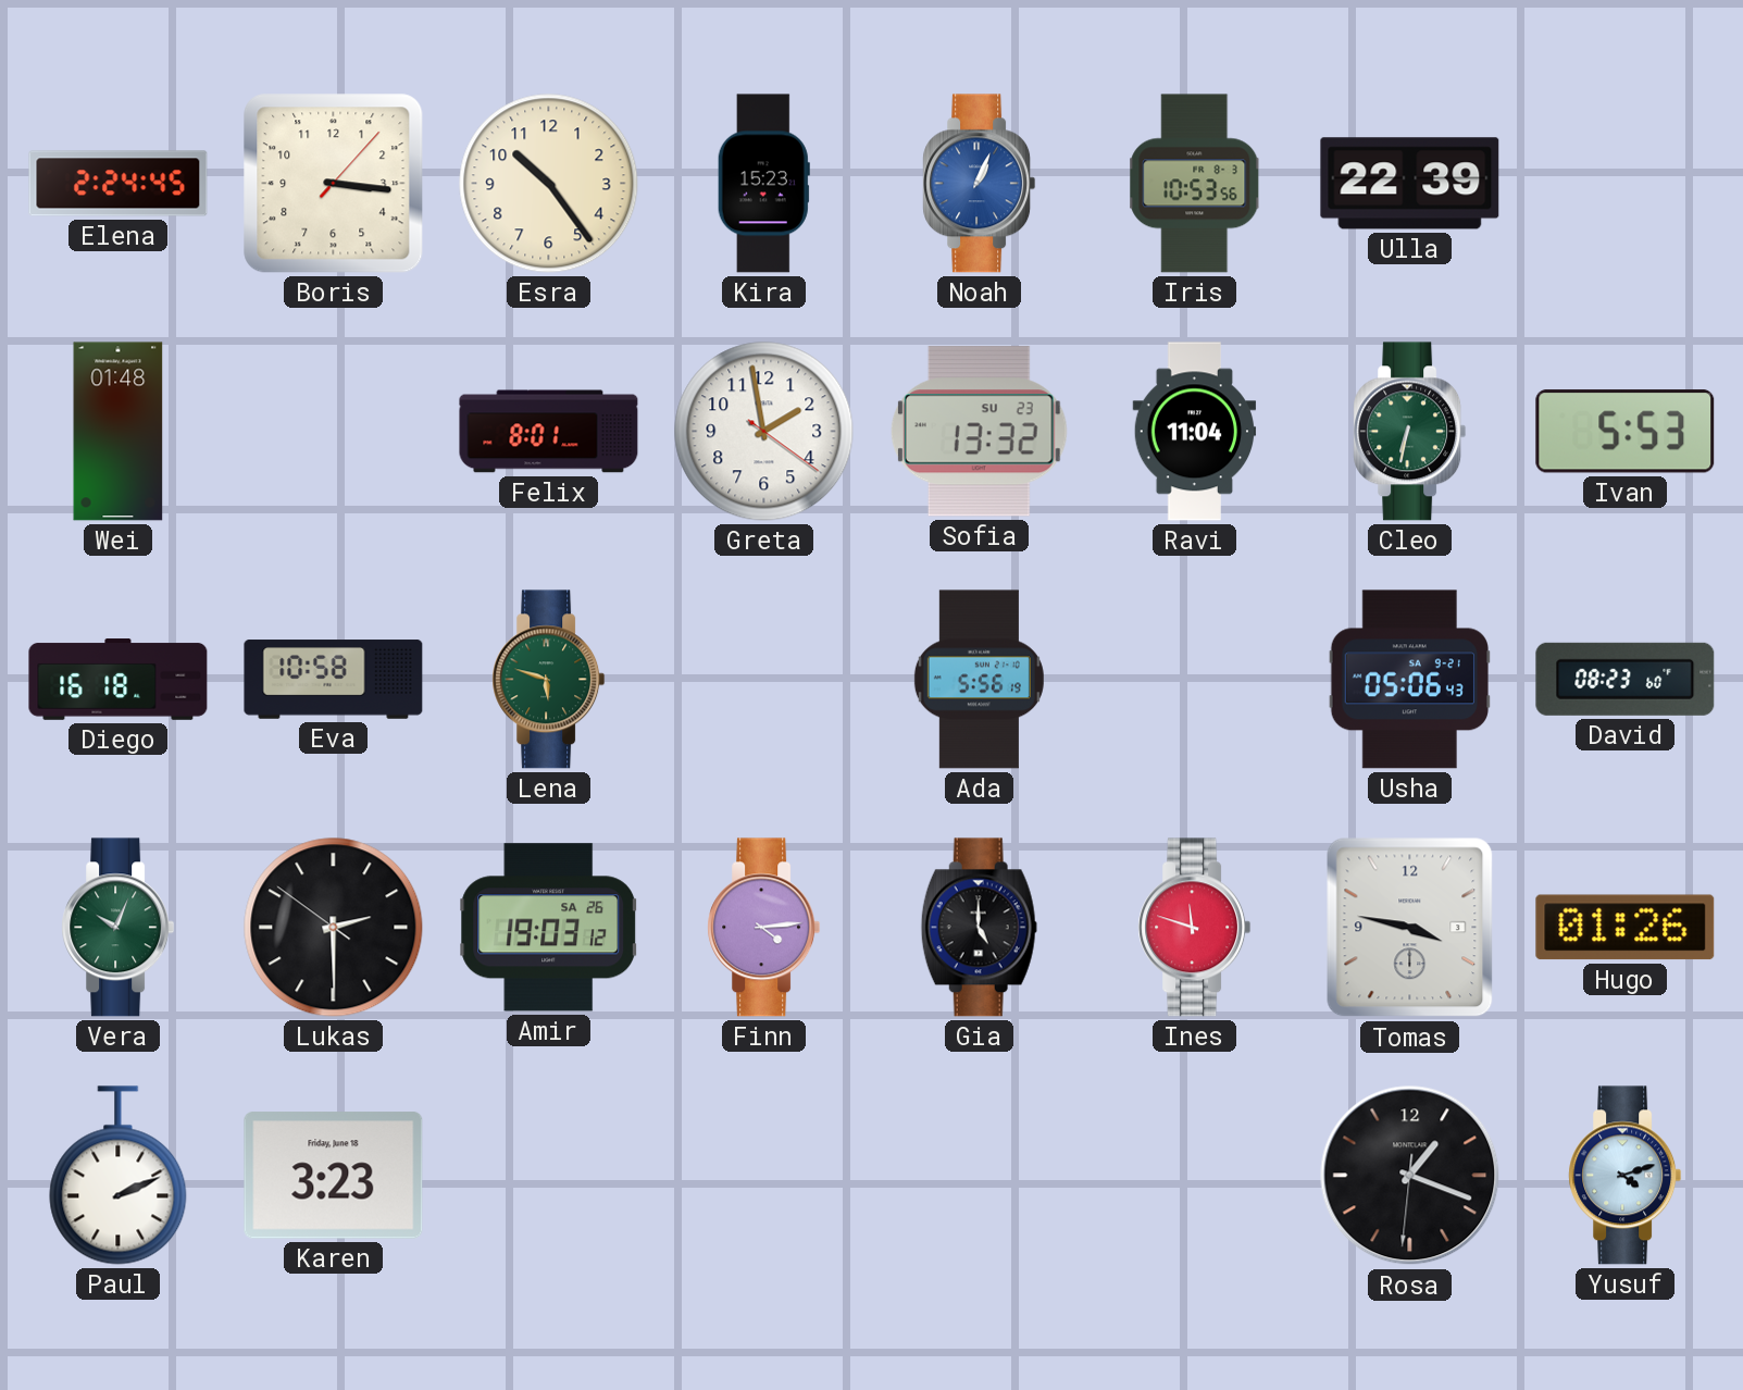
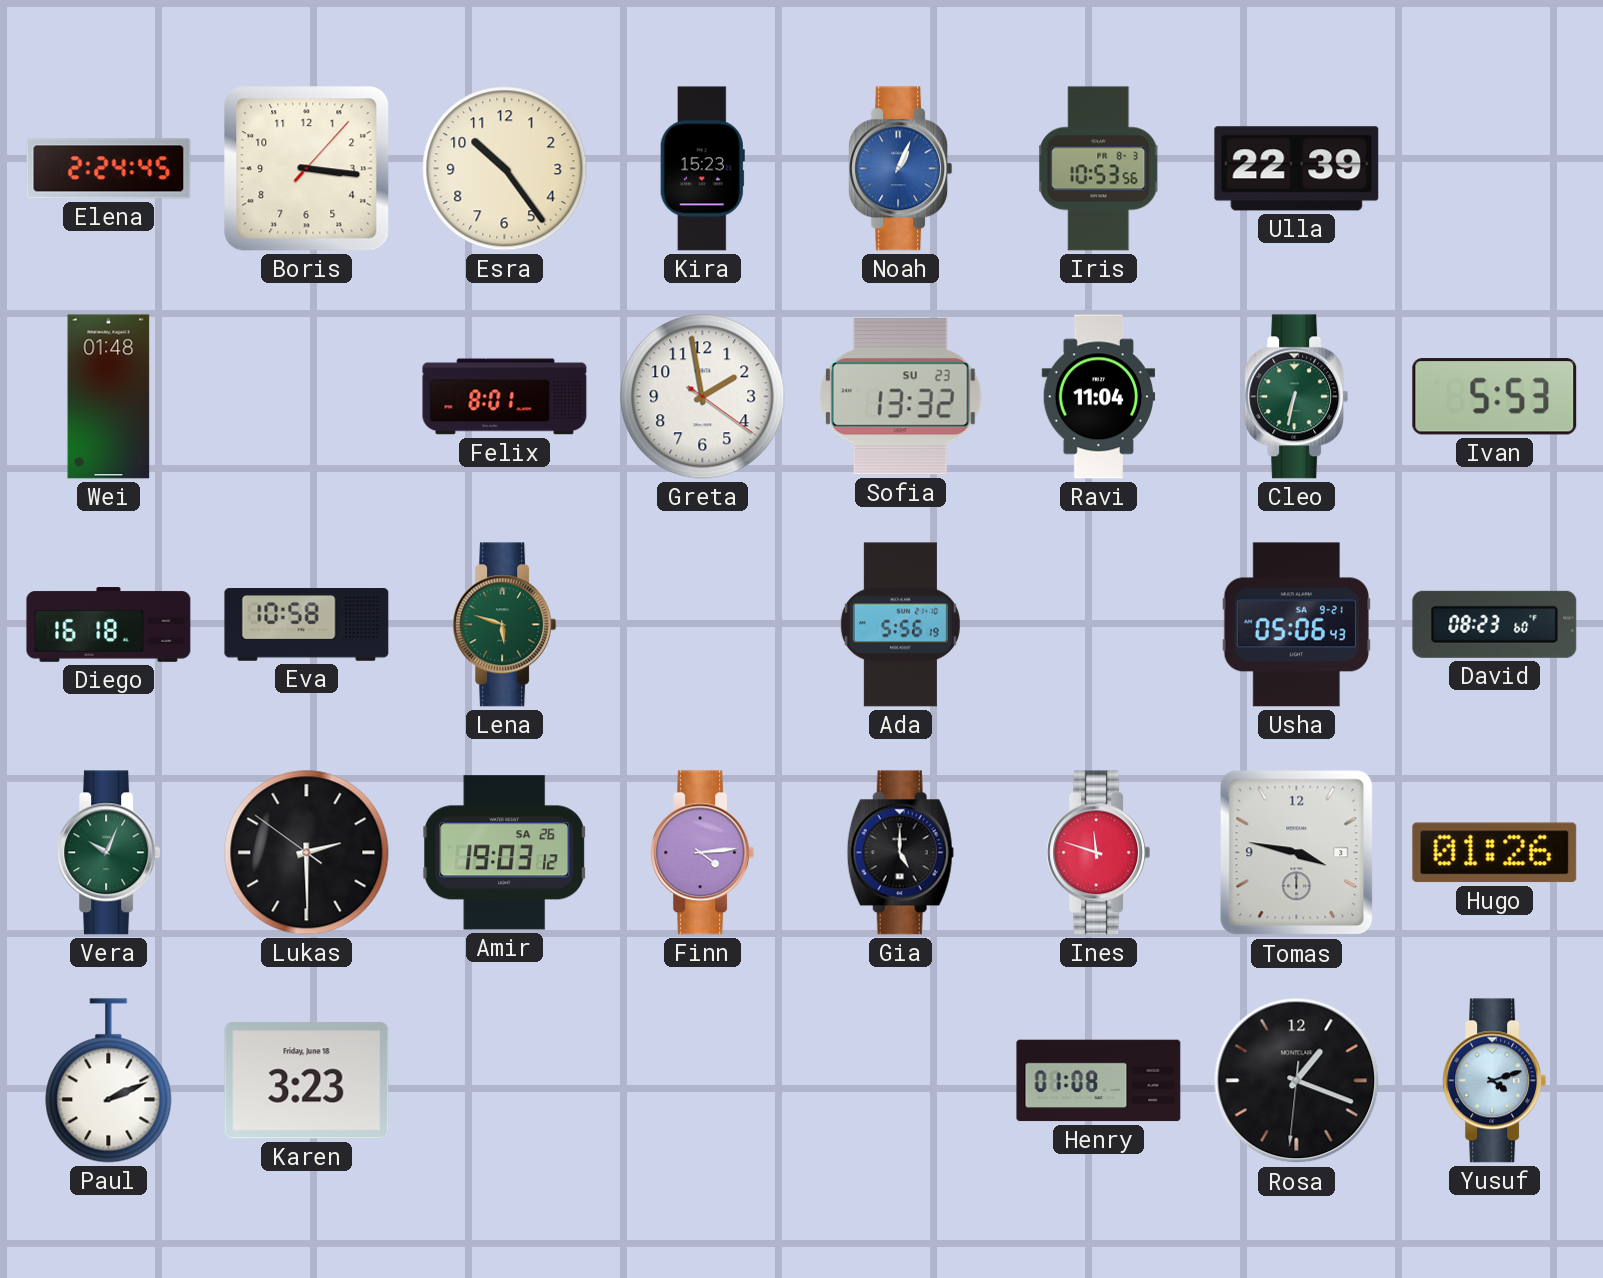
Henry: none -> 01:08
